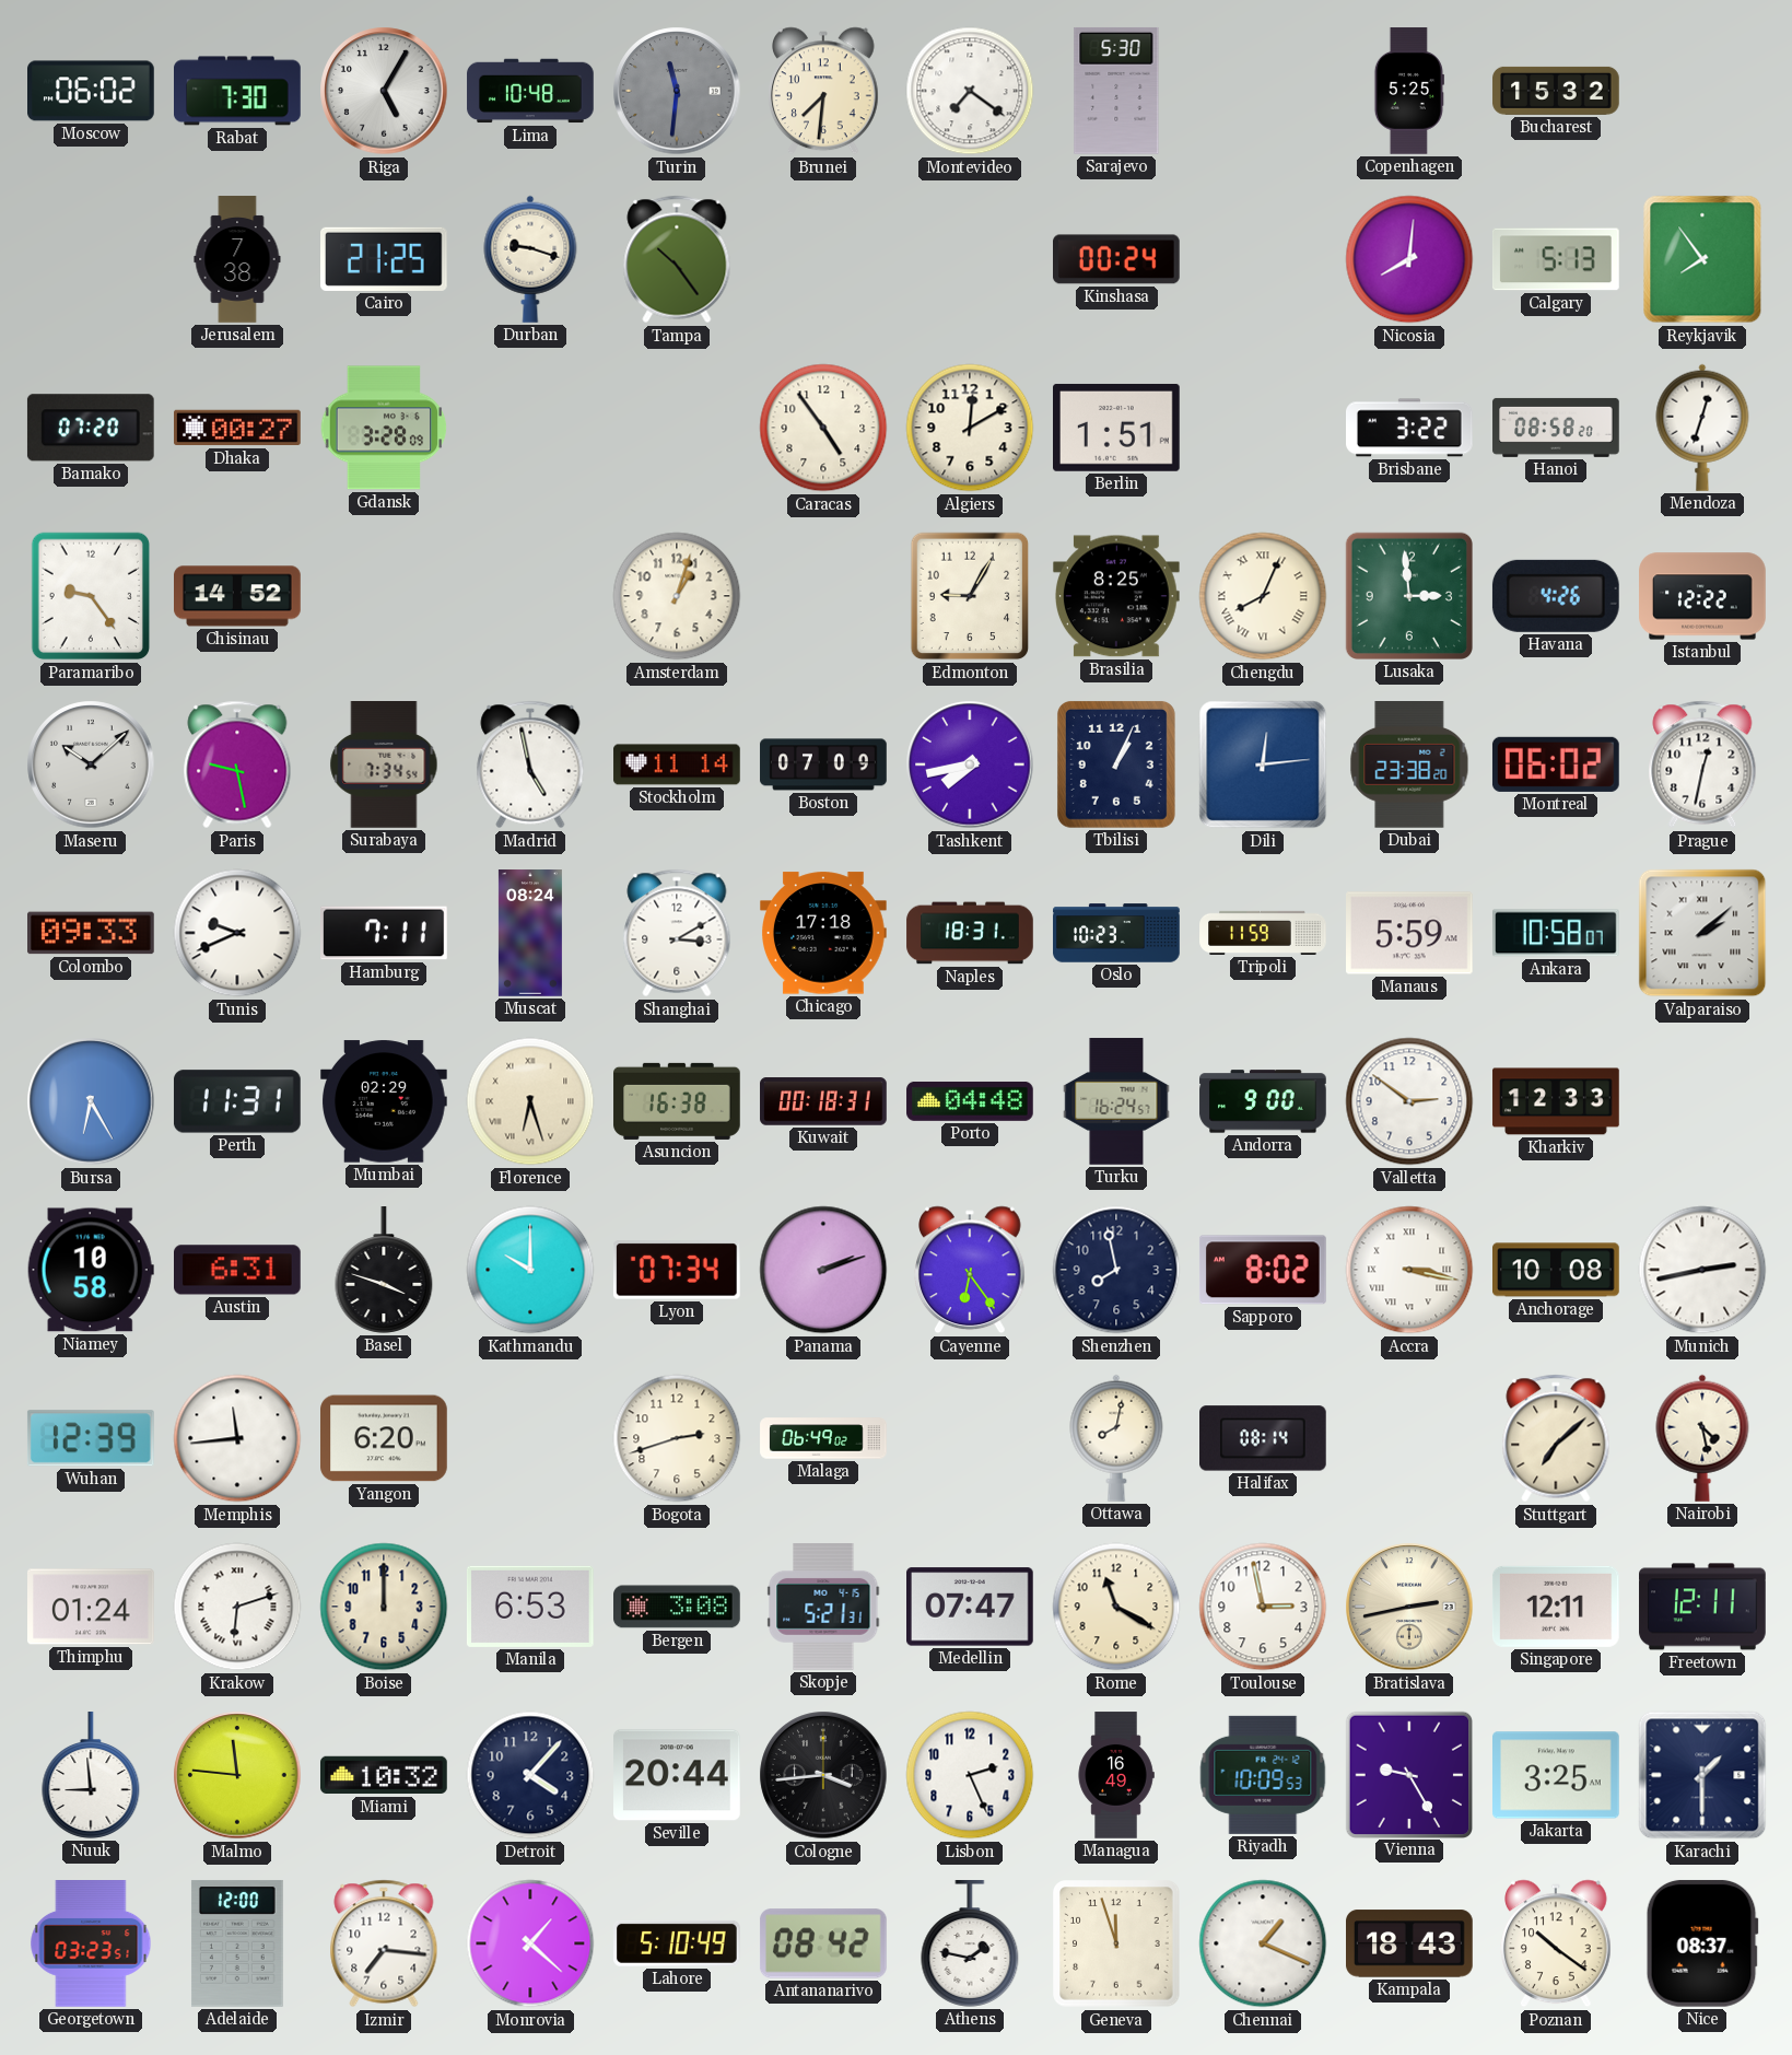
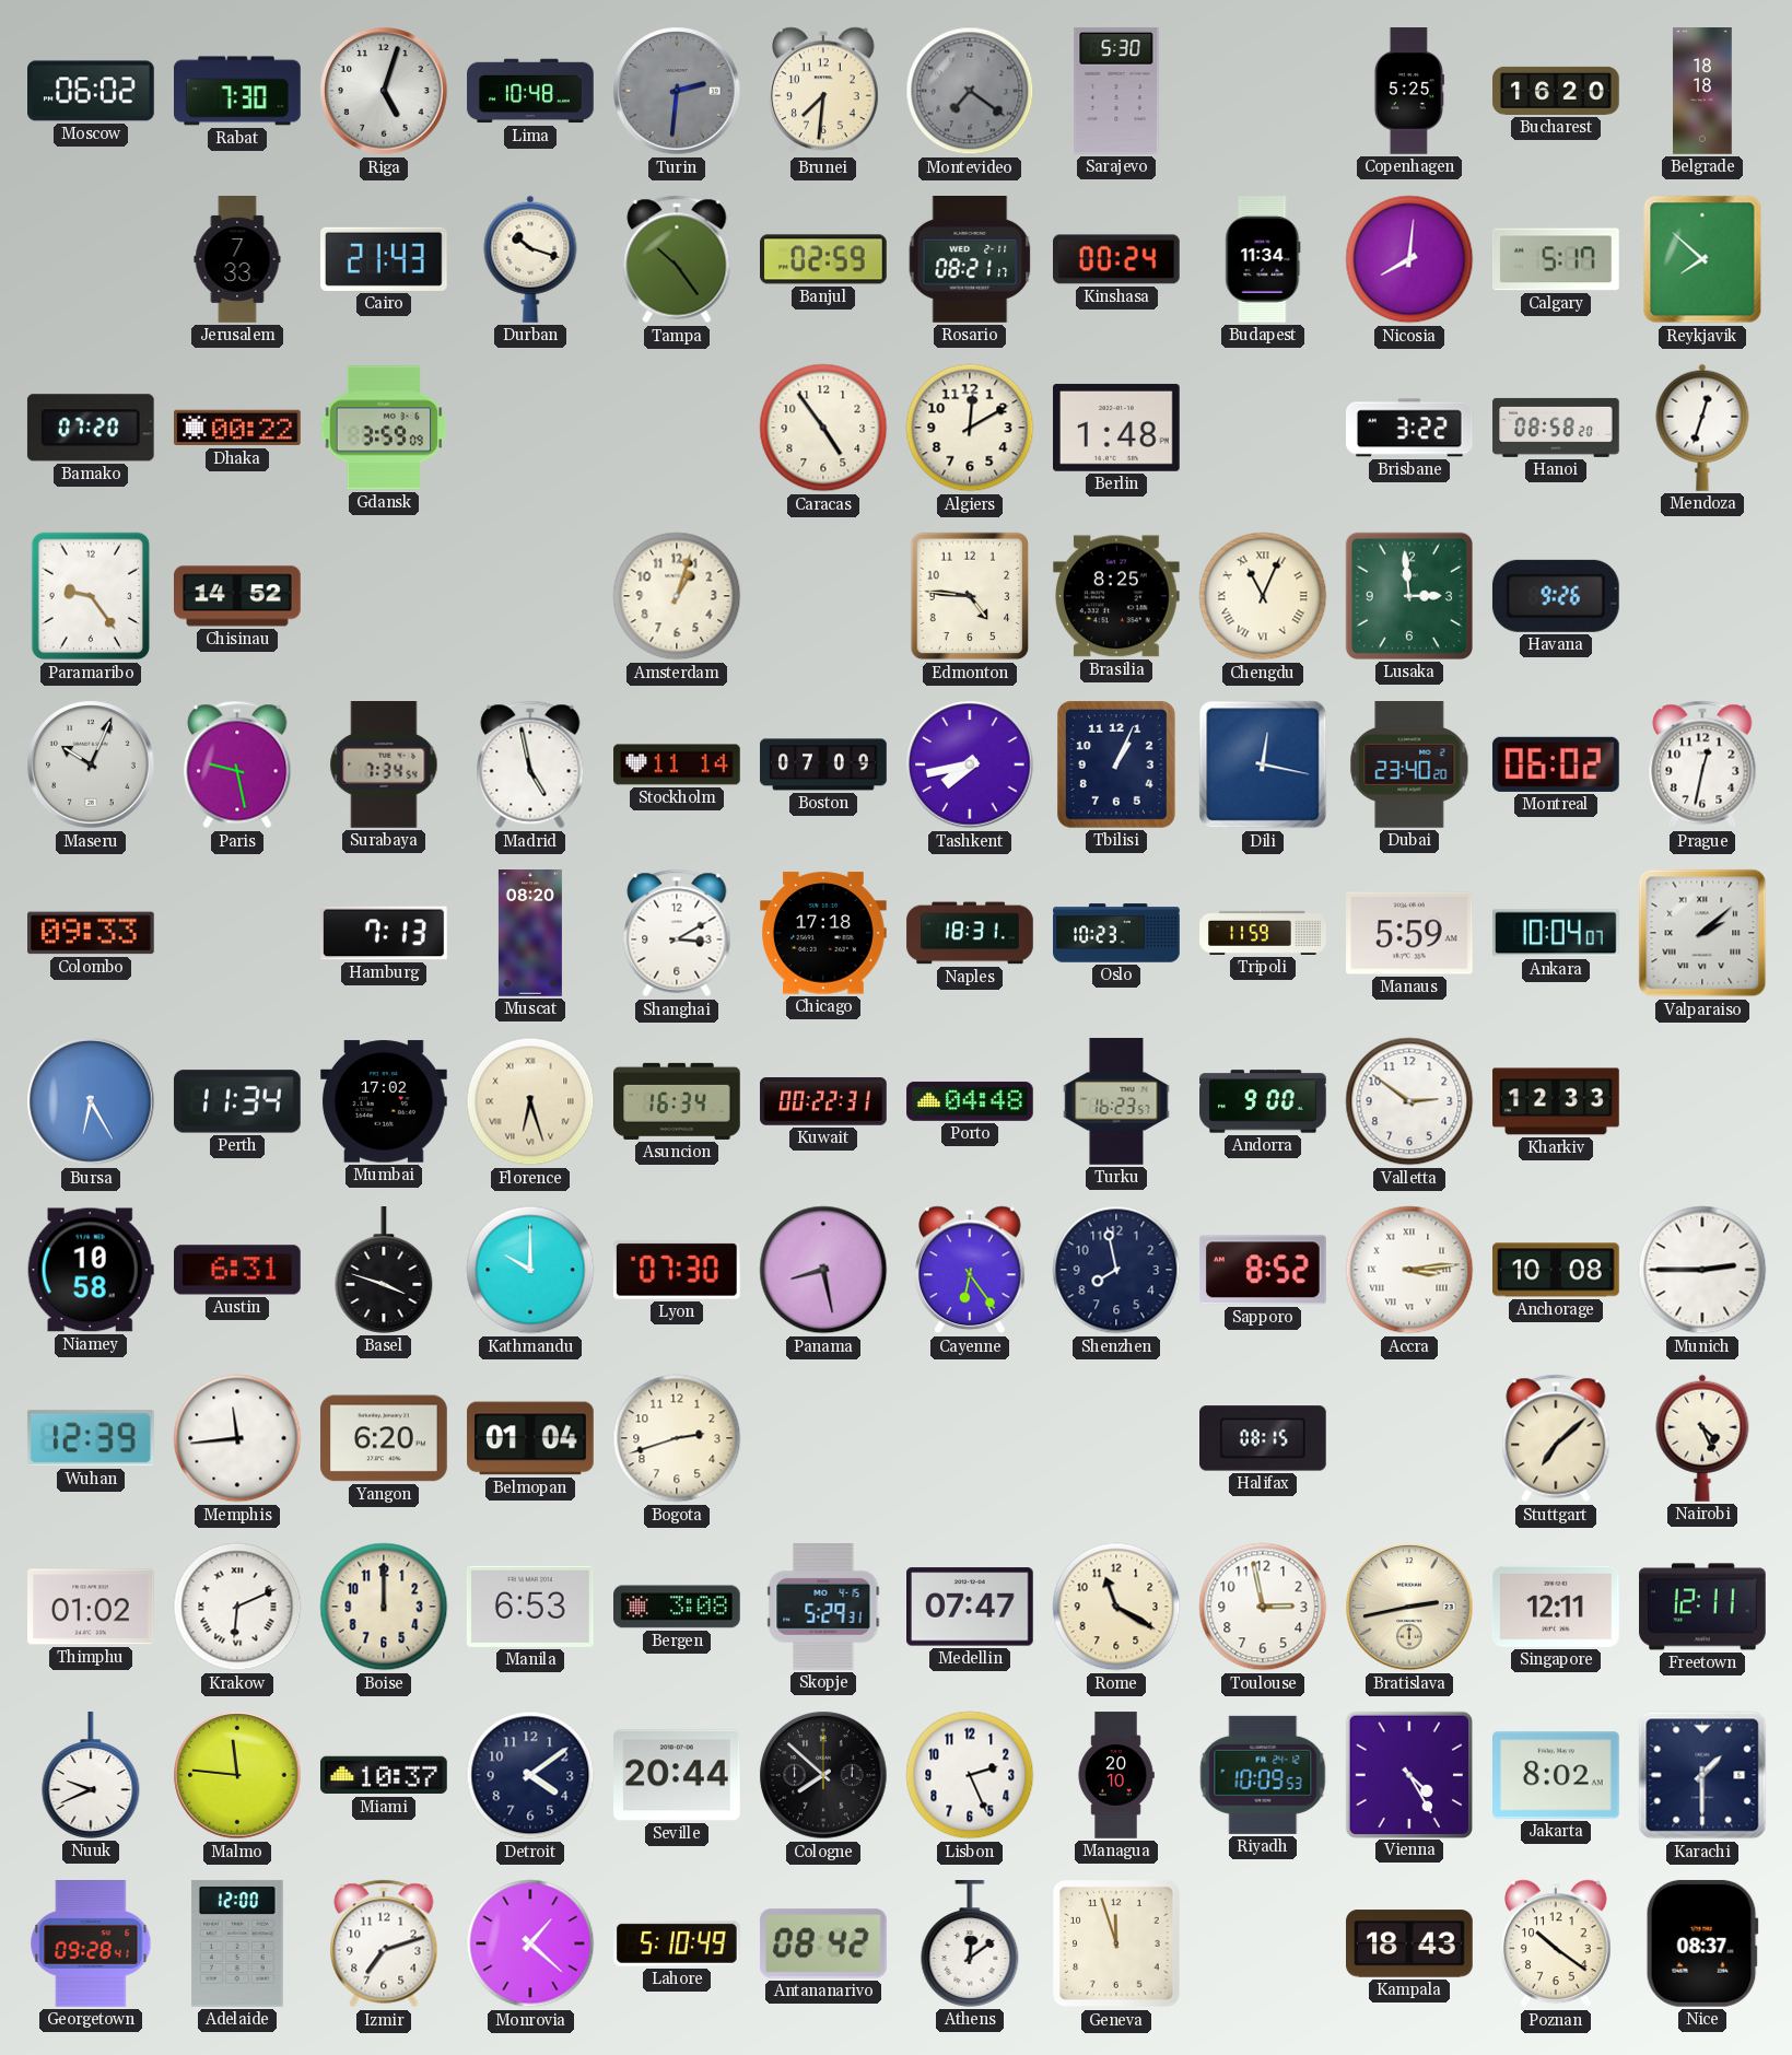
Riga: 5:05 -> 5:03
Turin: 11:31 -> 2:31
Montevideo dial: white -> grey
Bucharest: 15:32 -> 16:20
Belgrade: none -> 18:18
Jerusalem: 7:38 -> 7:33
Cairo: 21:25 -> 21:43
Durban: 9:18 -> 10:18
Banjul: none -> 02:59
Rosario: none -> 08:21
Budapest: none -> 11:34
Calgary: 5:13 -> 5:17
Reykjavik: 7:54 -> 7:52
Dhaka: 00:27 -> 00:22
Gdansk: 3:28 -> 3:59
Berlin: 1:51 -> 1:48
Edmonton: 9:05 -> 4:46
Chengdu: 8:04 -> 11:04
Havana: 4:26 -> 9:26
Istanbul: 12:22 -> none
Maseru: 10:08 -> 10:04
Dili: 12:14 -> 12:17
Dubai: 23:38 -> 23:40
Tunis: 9:41 -> none
Hamburg: 7:11 -> 7:13
Muscat: 08:24 -> 08:20
Ankara: 10:58 -> 10:04
Perth: 11:31 -> 11:34
Mumbai: 02:29 -> 17:02
Asuncion: 16:38 -> 16:34
Kuwait: 00:18 -> 00:22
Turku: 16:24 -> 16:23
Lyon: 07:34 -> 07:30
Panama: 2:12 -> 8:28
Sapporo: 8:02 -> 8:52
Accra: 3:17 -> 3:14
Munich: 2:43 -> 2:45
Belmopan: none -> 01:04
Malaga: 06:49 -> none
Ottawa: 8:02 -> none
Halifax: 08:14 -> 08:15
Nairobi: 4:28 -> 4:26
Thimphu: 01:24 -> 01:02
Krakow: 6:12 -> 6:11
Skopje: 5:21 -> 5:29
Nuuk: 8:59 -> 9:41
Miami: 10:32 -> 10:37
Detroit: 4:07 -> 4:09
Cologne: 3:44 -> 7:52
Managua: 16:49 -> 20:10
Vienna: 9:25 -> 4:25
Jakarta: 3:25 -> 8:02
Georgetown: 03:23 -> 09:28
Izmir: 7:16 -> 7:12
Athens: 1:47 -> 12:09
Chennai: 1:19 -> none
